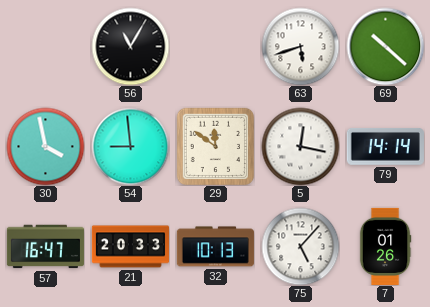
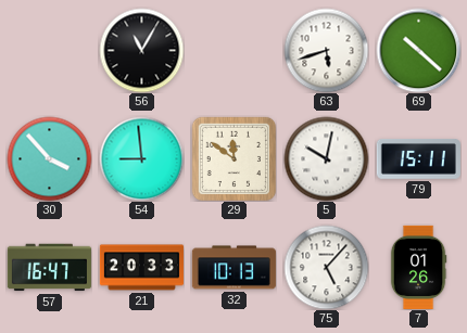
30: 3:58 -> 3:53
5: 12:17 -> 10:02
79: 14:14 -> 15:11
